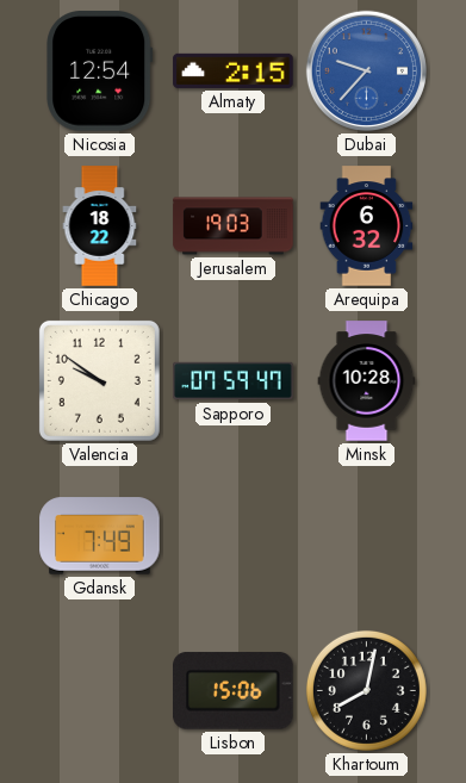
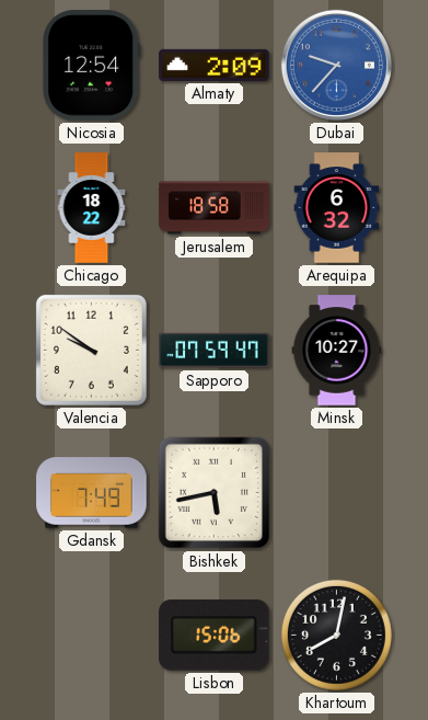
Almaty: 2:15 -> 2:09
Jerusalem: 19:03 -> 18:58
Minsk: 10:28 -> 10:27
Bishkek: none -> 5:43
